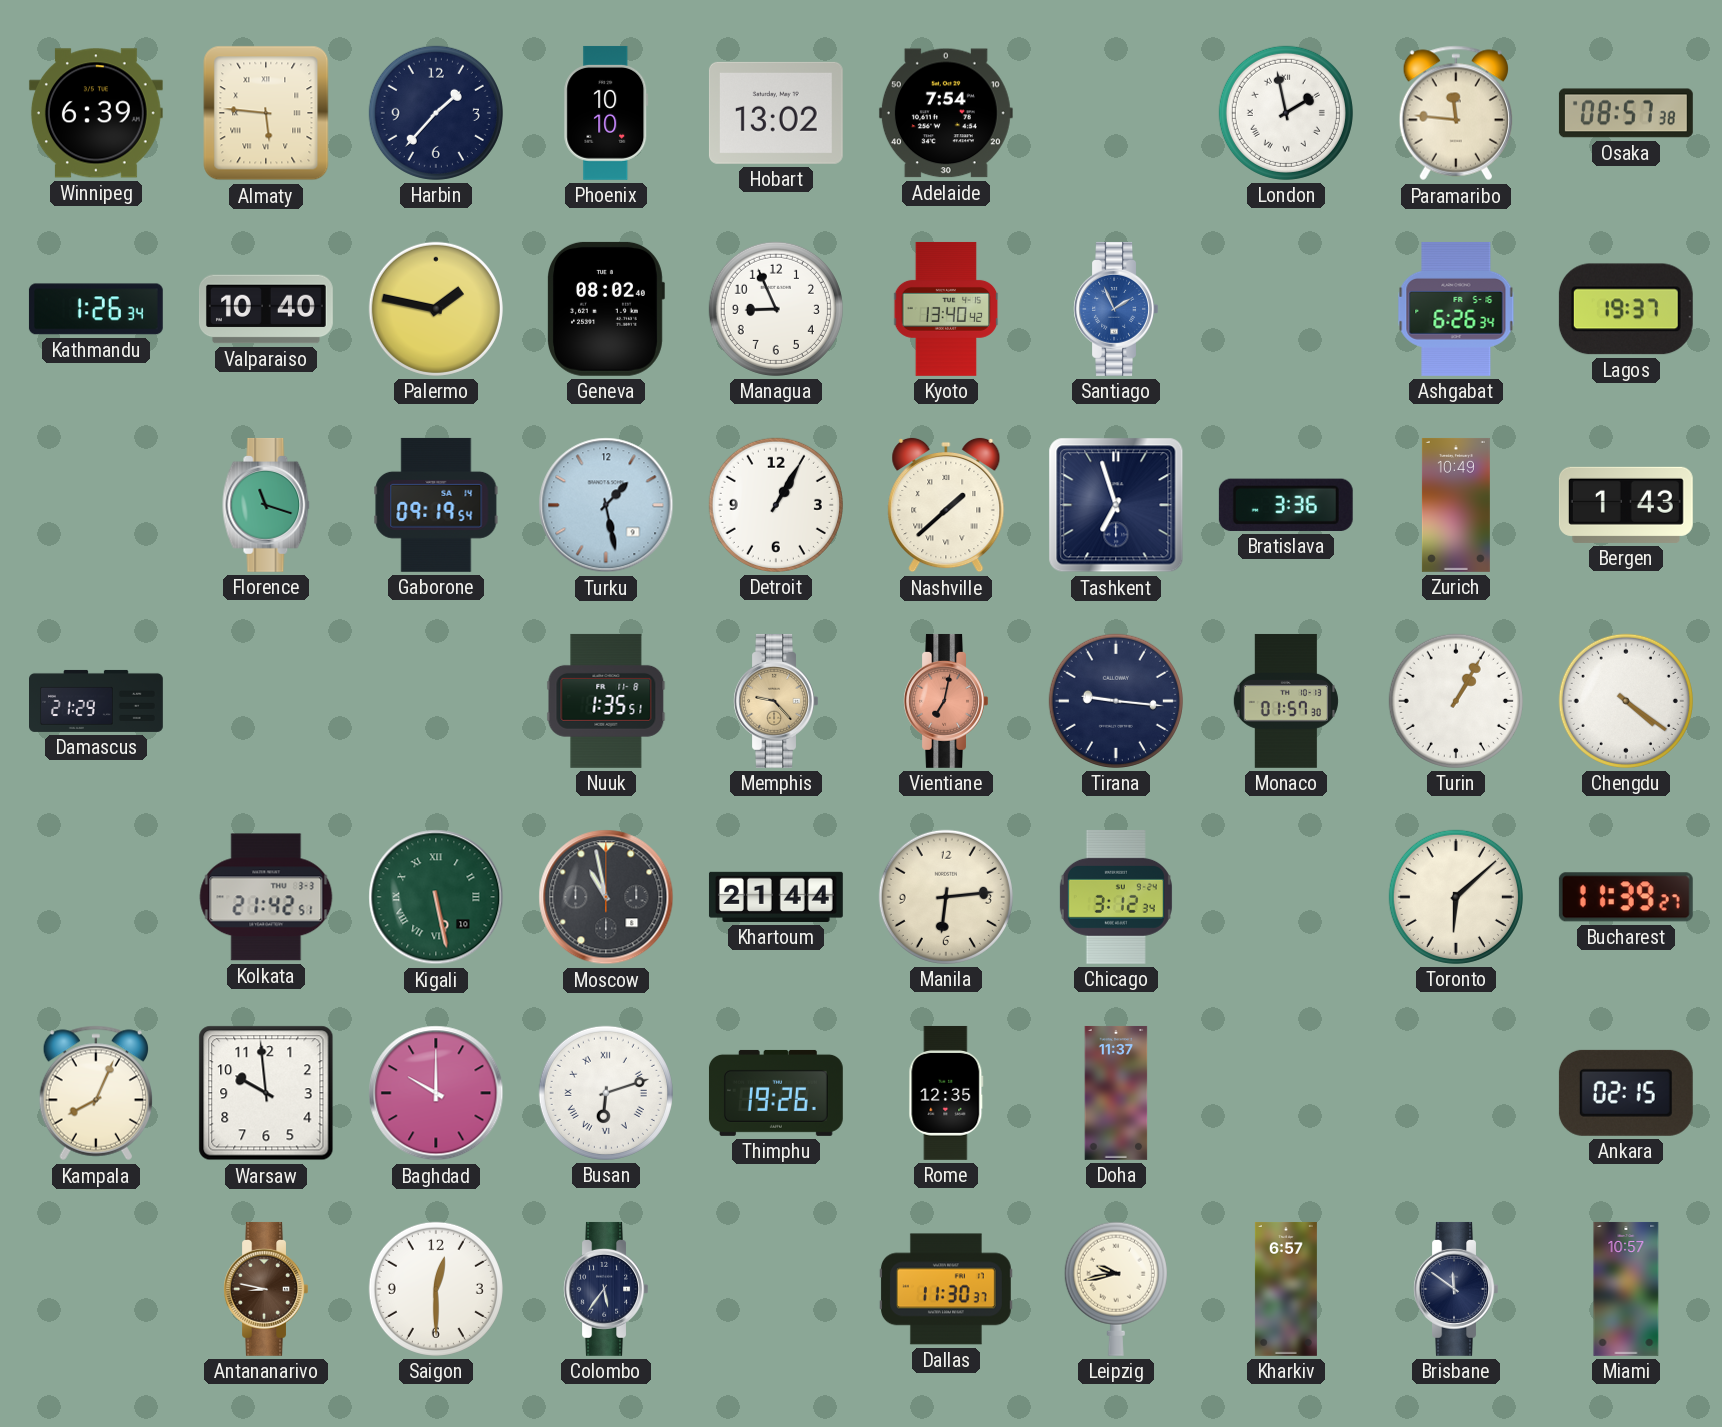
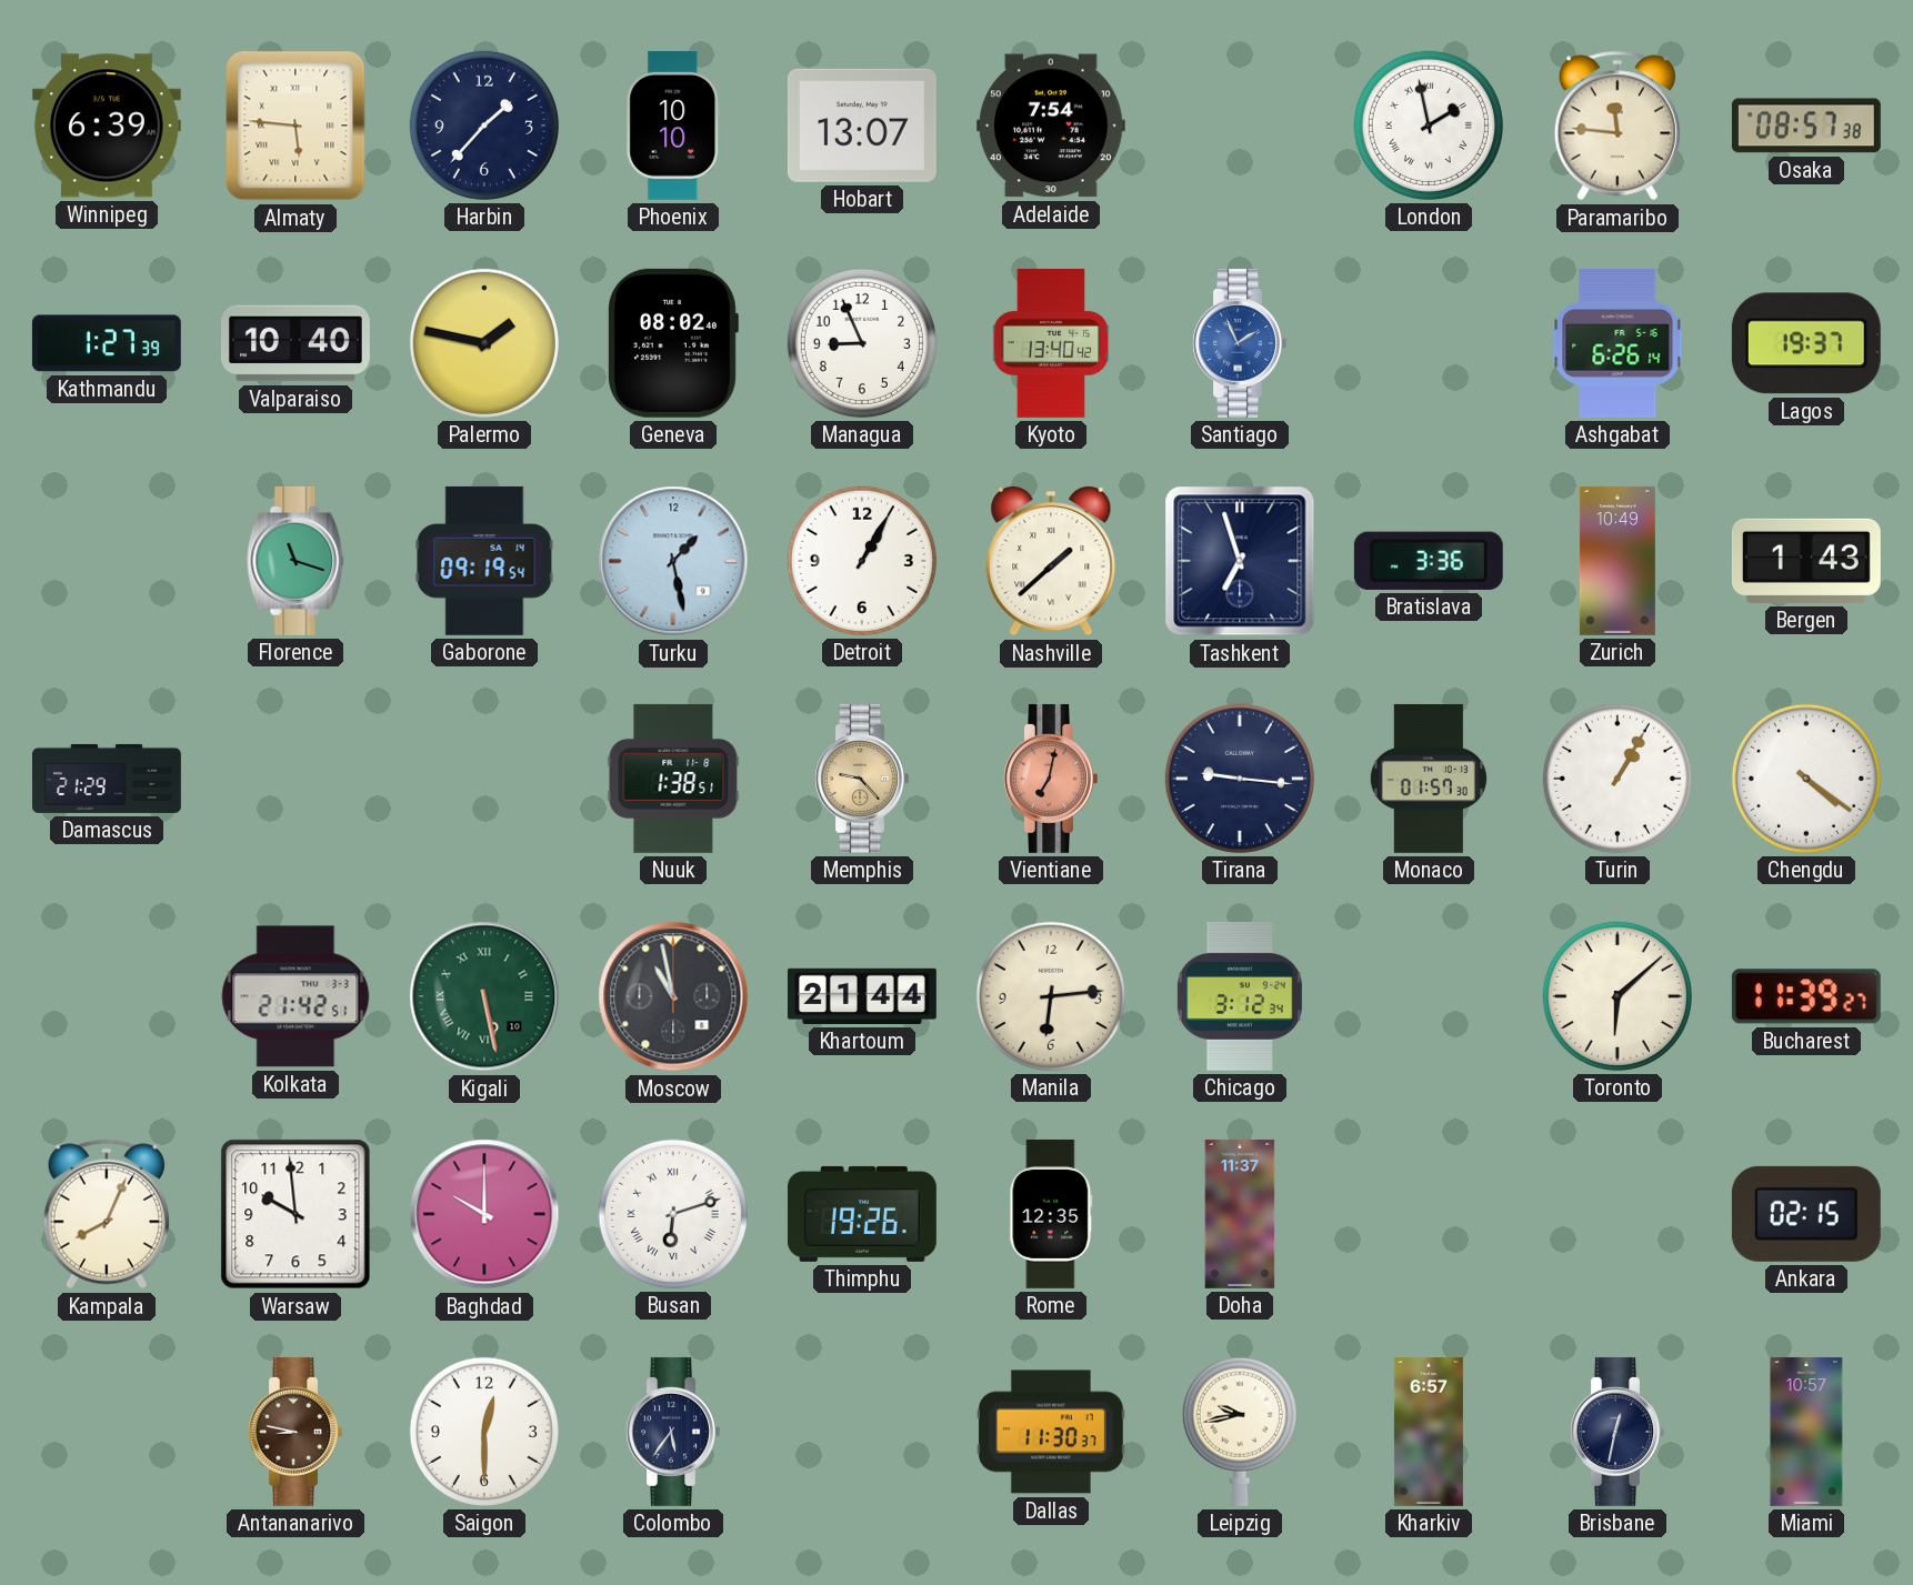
Hobart: 13:02 -> 13:07
Kathmandu: 1:26 -> 1:27
Ashgabat: 6:26:34 -> 6:26:14
Nuuk: 1:35 -> 1:38
Brisbane: 11:51 -> 12:32
